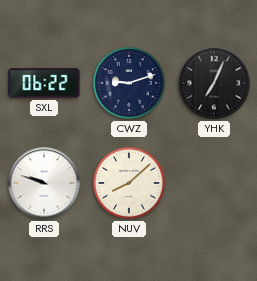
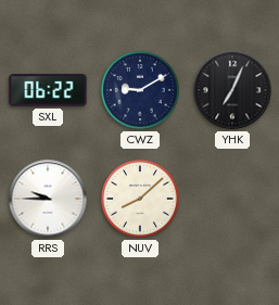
CWZ: 9:12 -> 9:10
RRS: 9:48 -> 9:45
